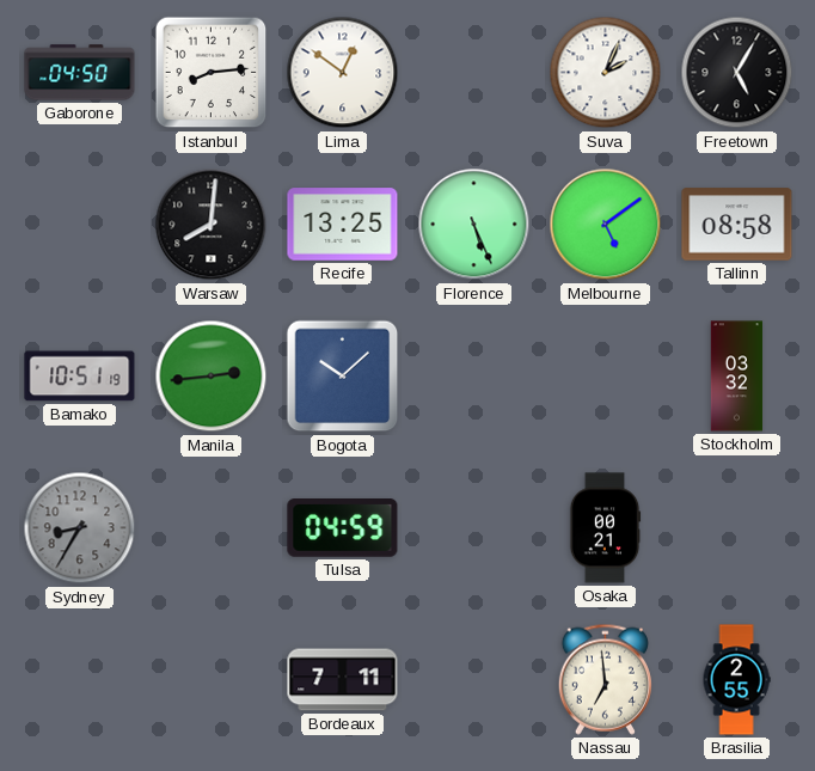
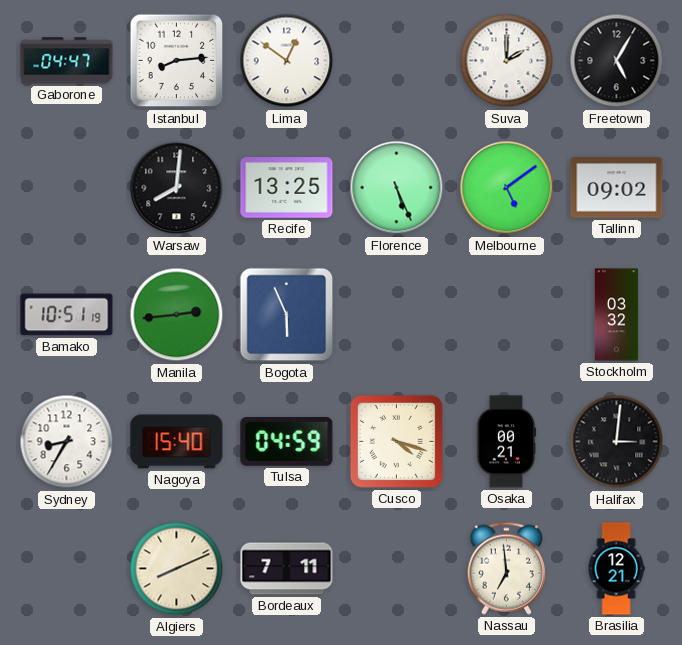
Gaborone: 04:50 -> 04:47
Suva: 2:04 -> 2:00
Tallinn: 08:58 -> 09:02
Bogota: 10:08 -> 5:56
Sydney dial: grey -> white
Nagoya: none -> 15:40
Cusco: none -> 4:18
Halifax: none -> 3:01
Algiers: none -> 8:11
Brasilia: 2:55 -> 12:21
